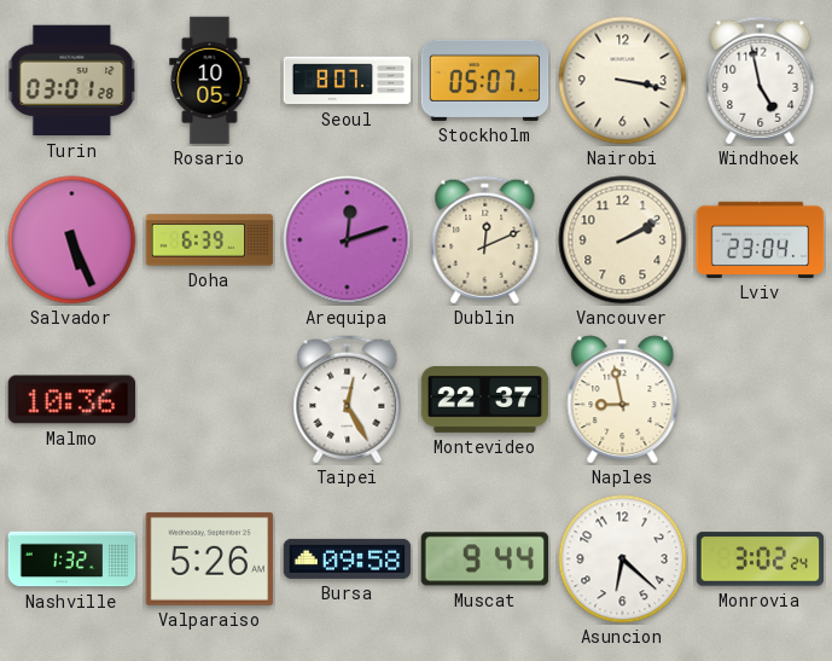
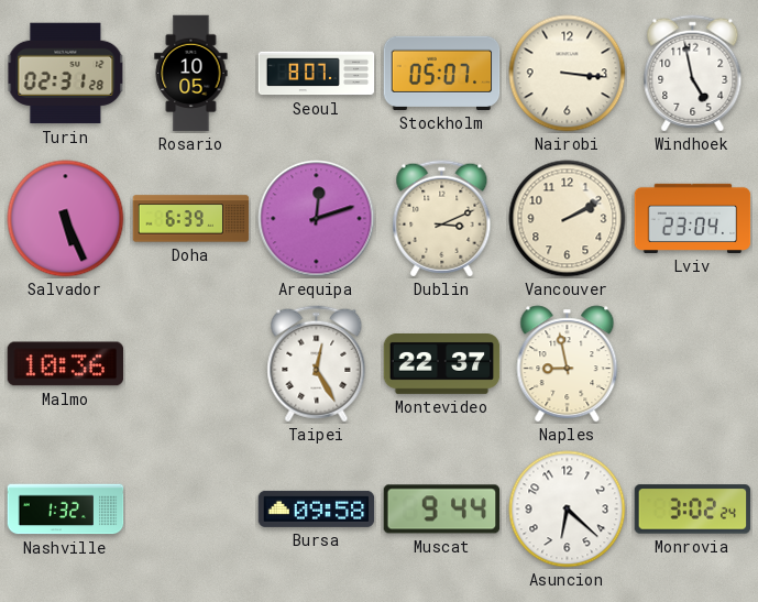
Turin: 03:01 -> 02:31
Nairobi: 3:17 -> 3:16
Dublin: 12:11 -> 3:11
Valparaiso: 5:26 -> none
